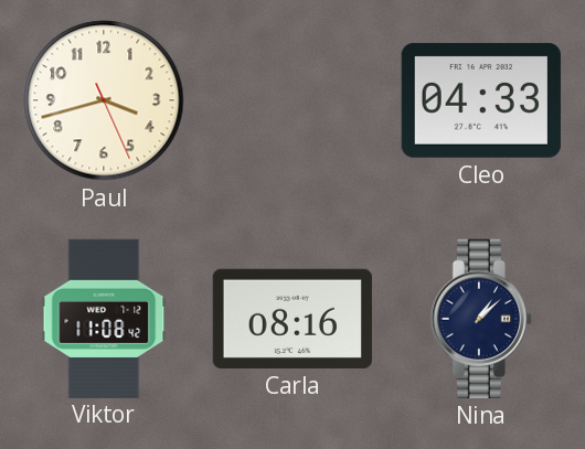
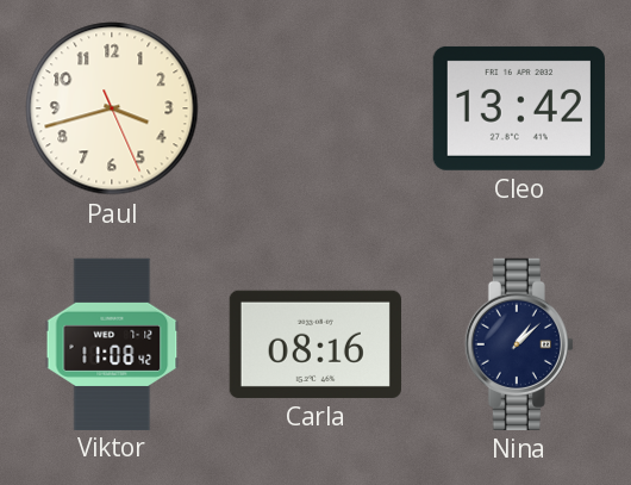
Cleo: 04:33 -> 13:42
